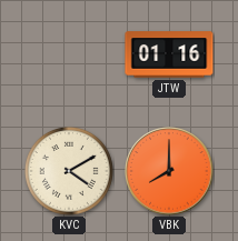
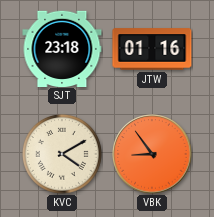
SJT: none -> 23:18
VBK: 8:00 -> 8:54
